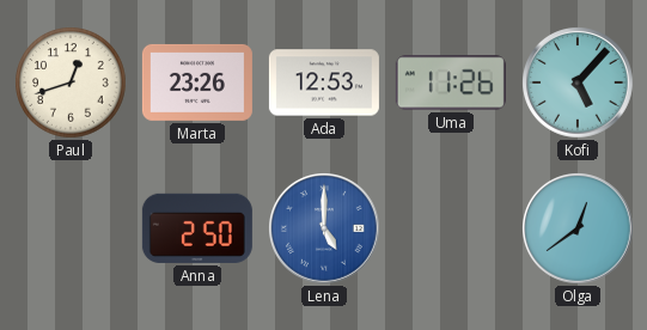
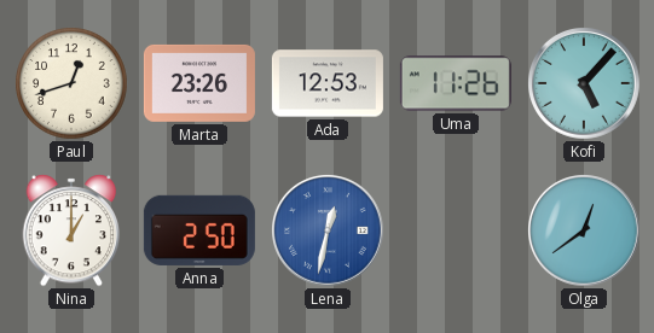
Nina: none -> 1:00
Lena: 5:00 -> 12:32
